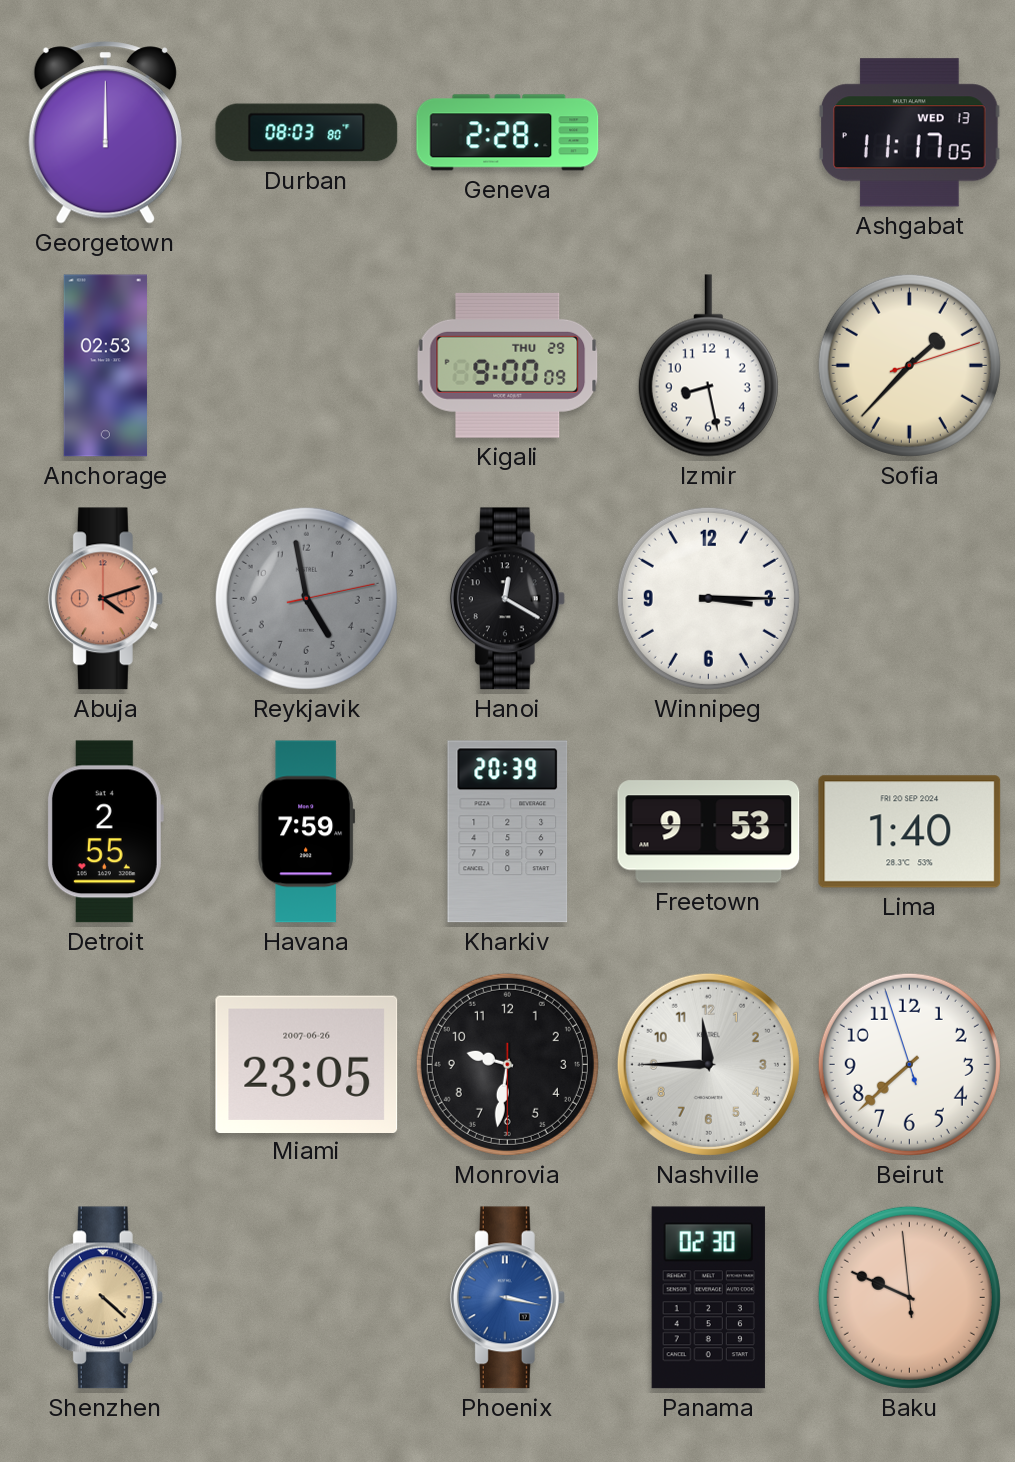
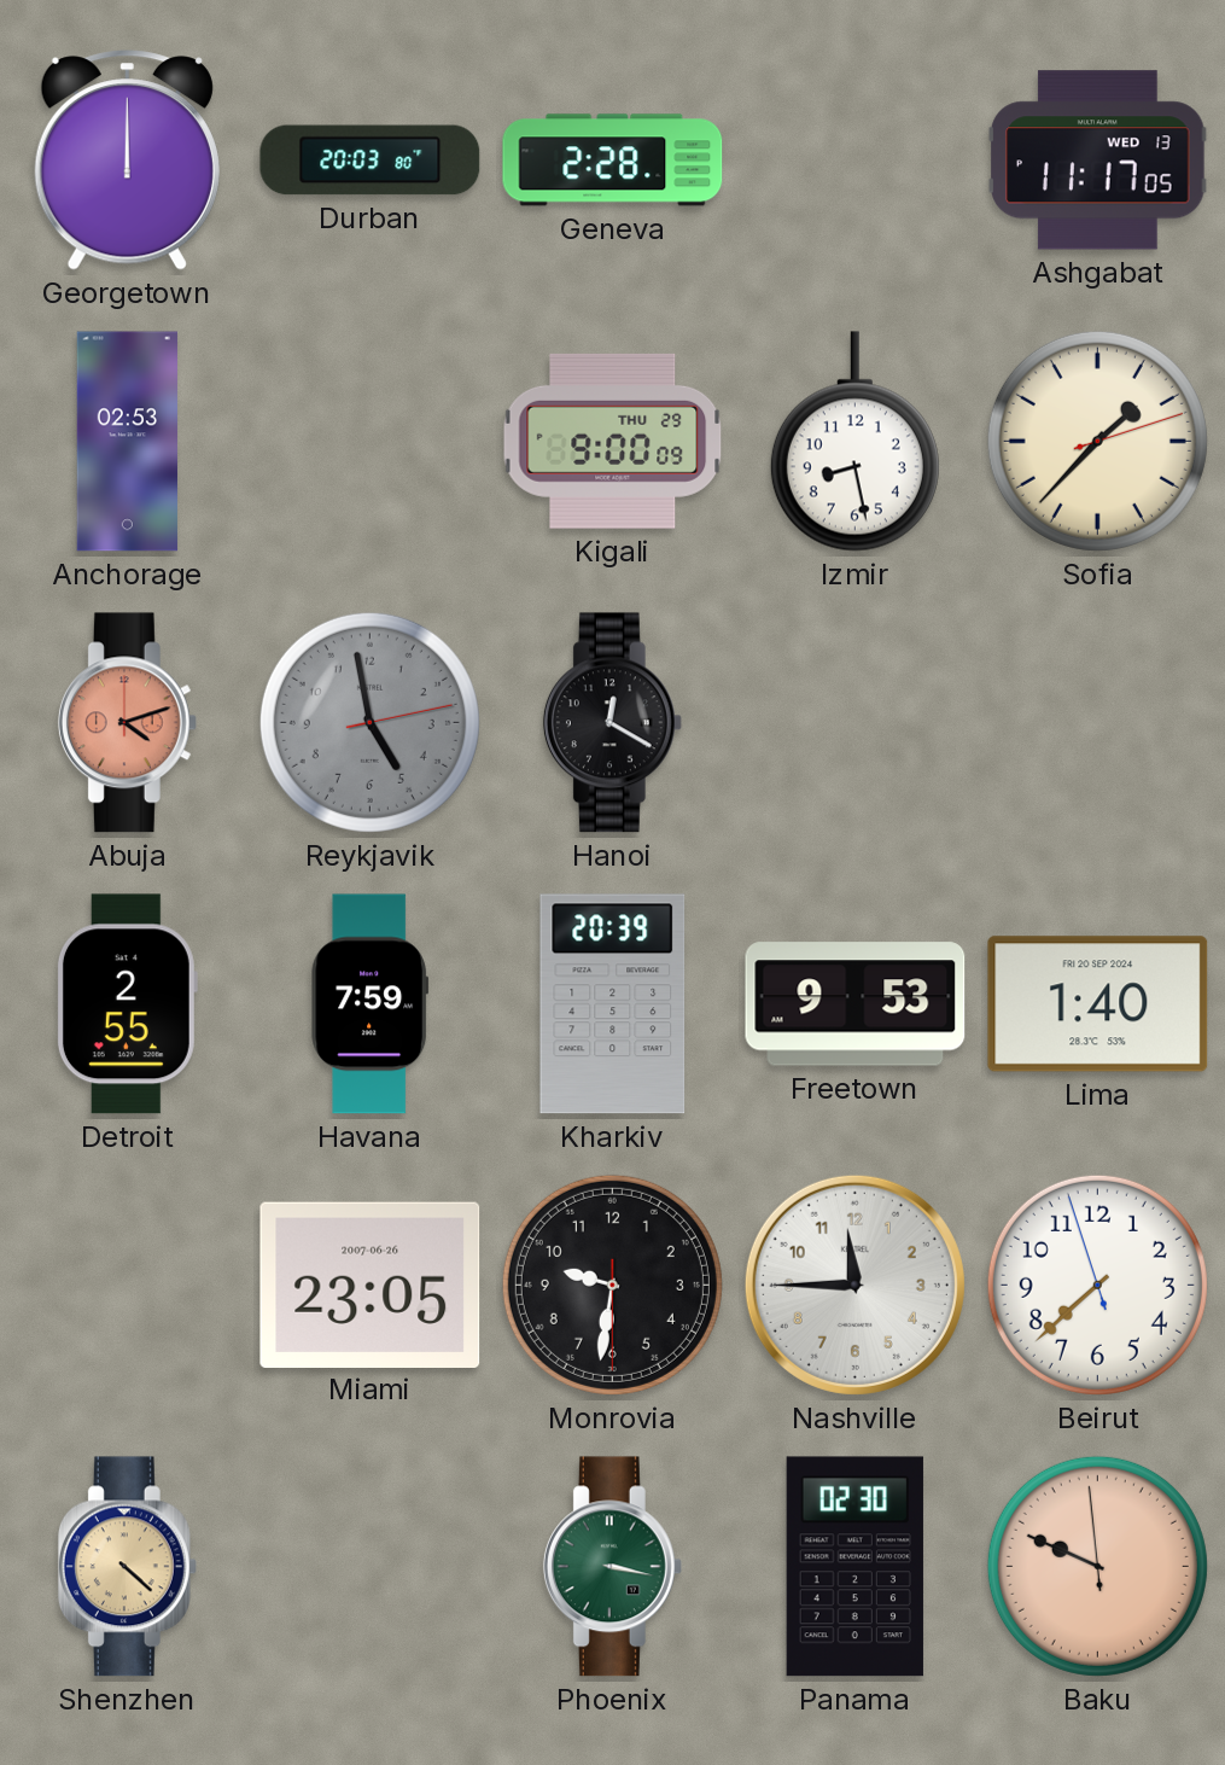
Durban: 08:03 -> 20:03
Winnipeg: 3:15 -> none
Phoenix dial: blue -> green
